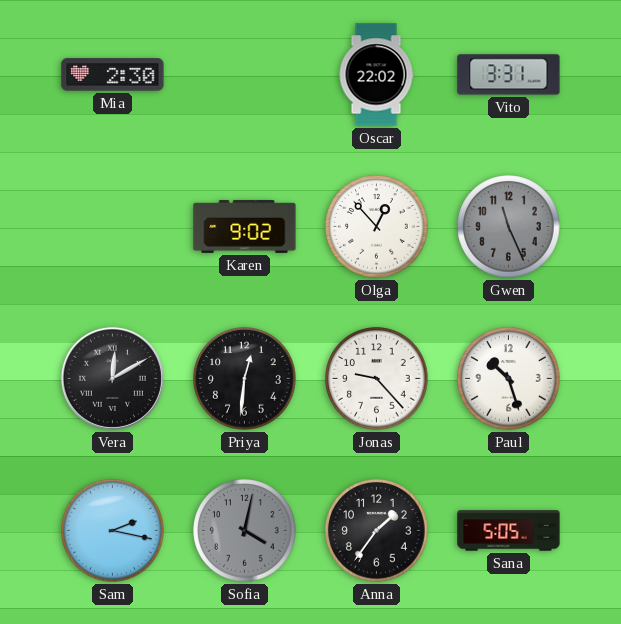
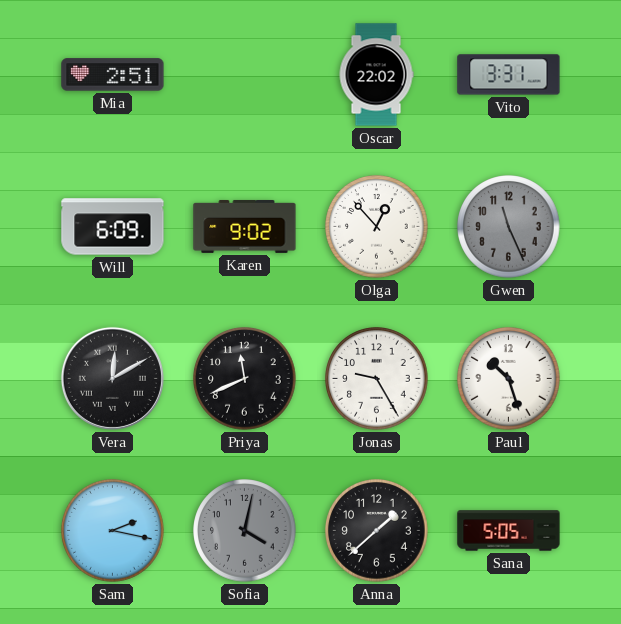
Mia: 2:30 -> 2:51
Will: none -> 6:09
Priya: 12:31 -> 11:41
Jonas: 9:23 -> 9:25
Anna: 1:36 -> 1:38
